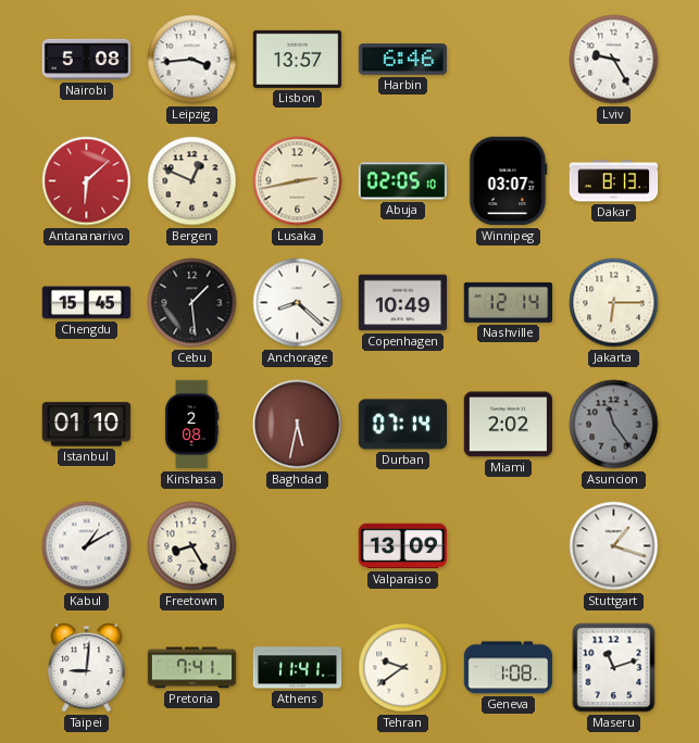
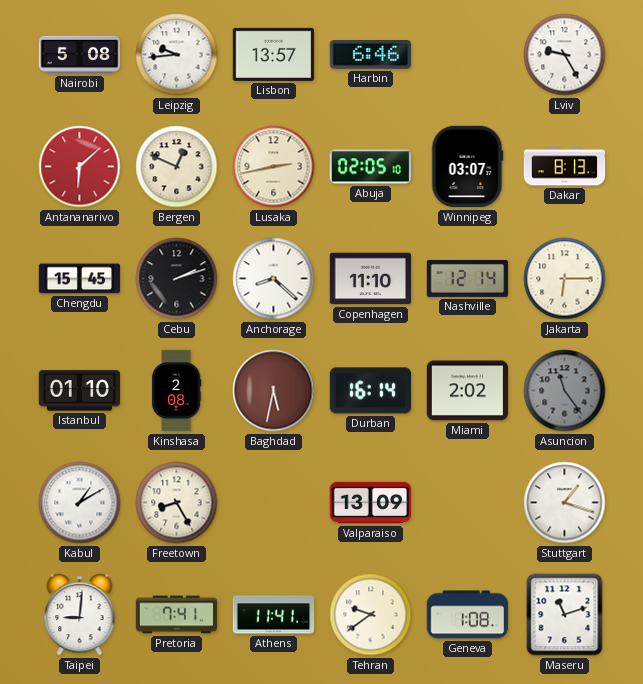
Leipzig: 3:44 -> 9:44
Cebu: 1:29 -> 2:12
Copenhagen: 10:49 -> 11:10
Durban: 07:14 -> 16:14
